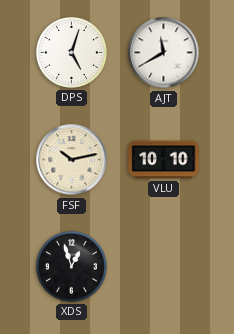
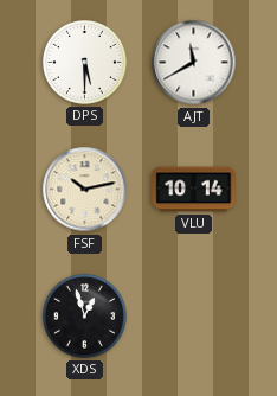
DPS: 5:03 -> 5:30
VLU: 10:10 -> 10:14
